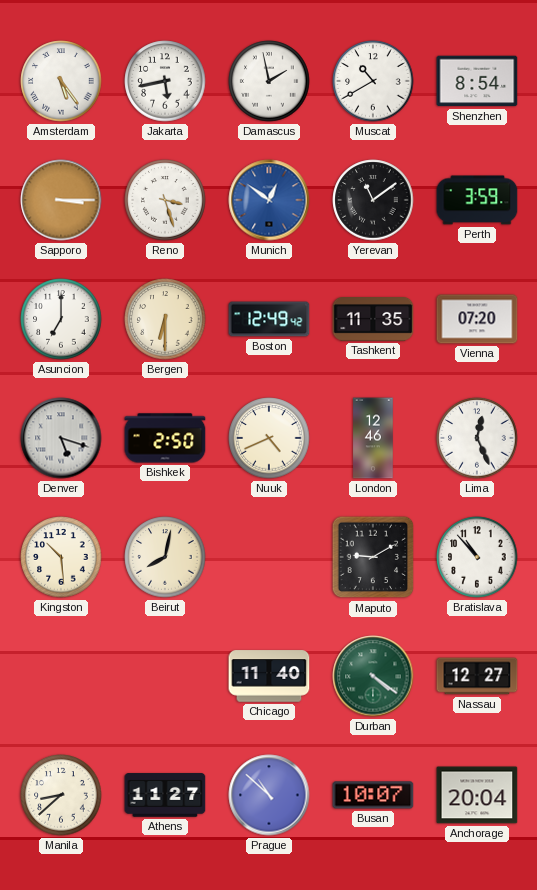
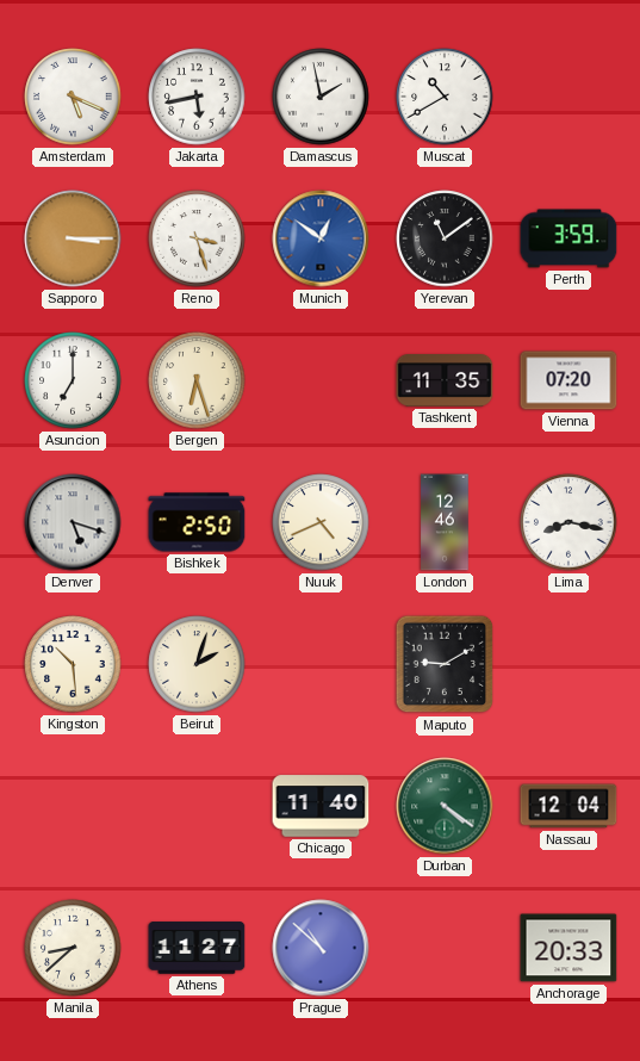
Amsterdam: 5:24 -> 5:19
Shenzhen: 8:54 -> none
Bergen: 6:30 -> 6:27
Boston: 12:49 -> none
Lima: 12:26 -> 8:17
Beirut: 8:02 -> 2:03
Bratislava: 10:53 -> none
Nassau: 12:27 -> 12:04
Busan: 10:07 -> none
Anchorage: 20:04 -> 20:33
